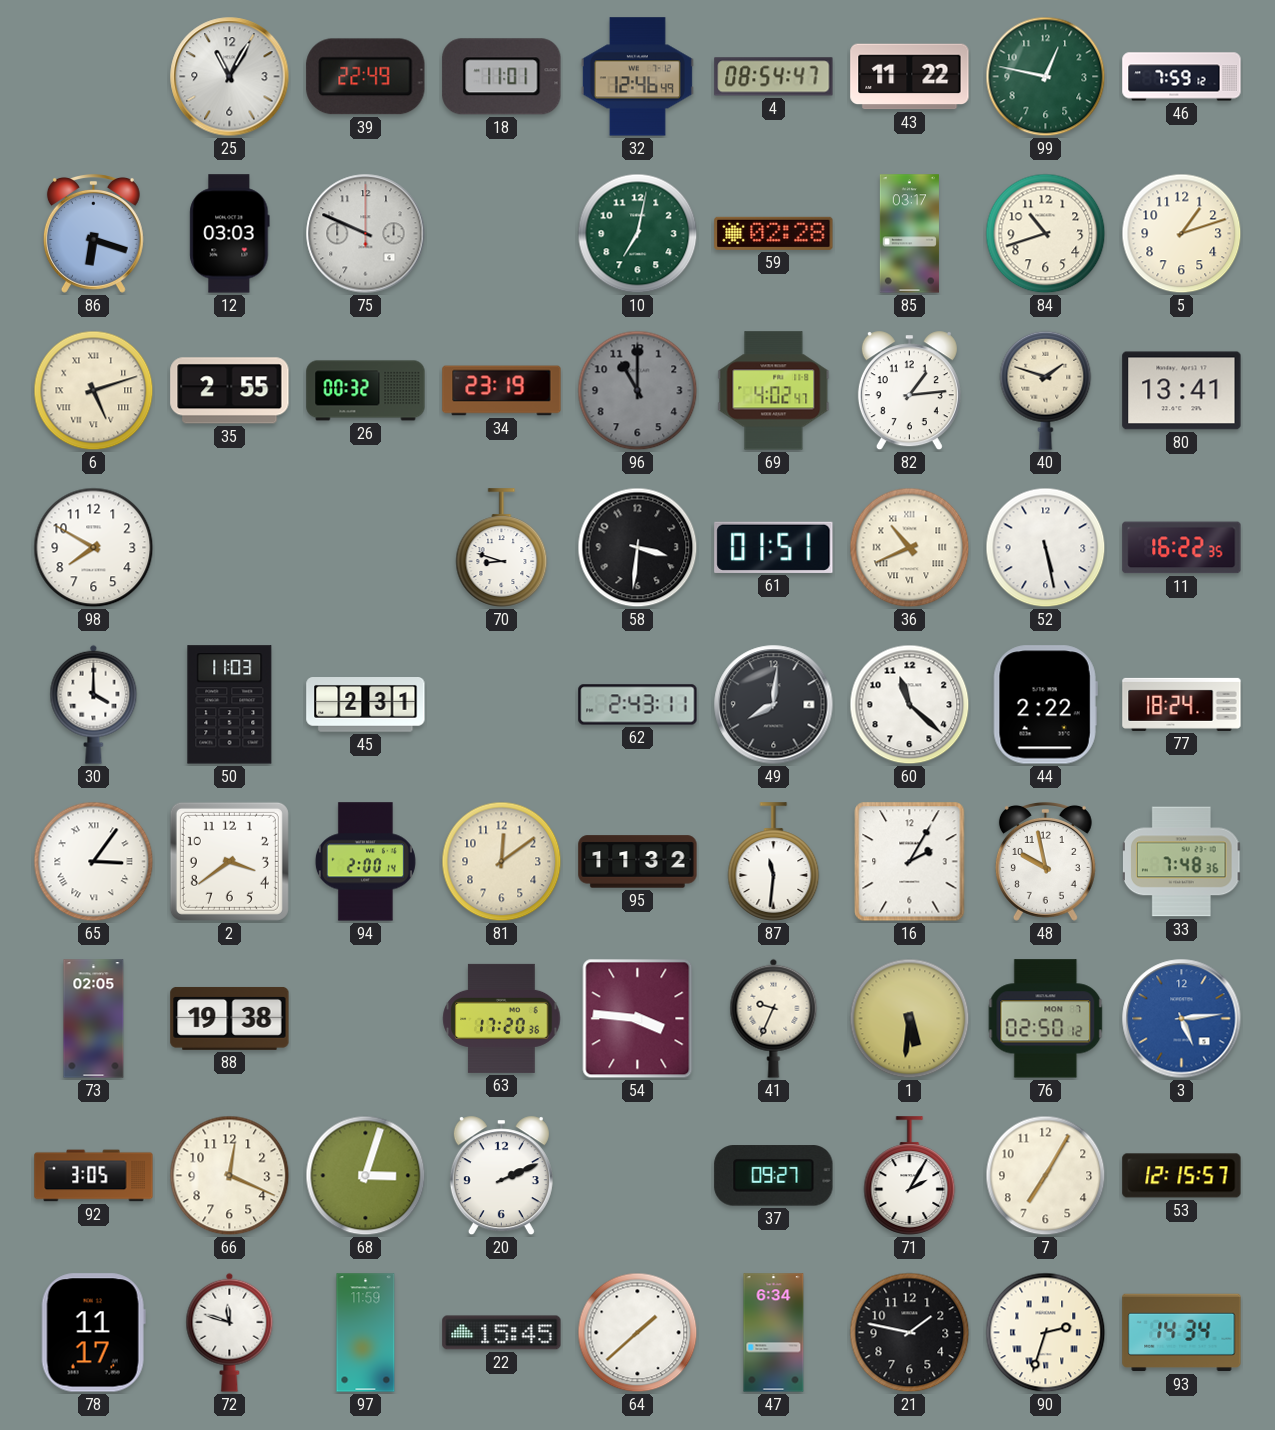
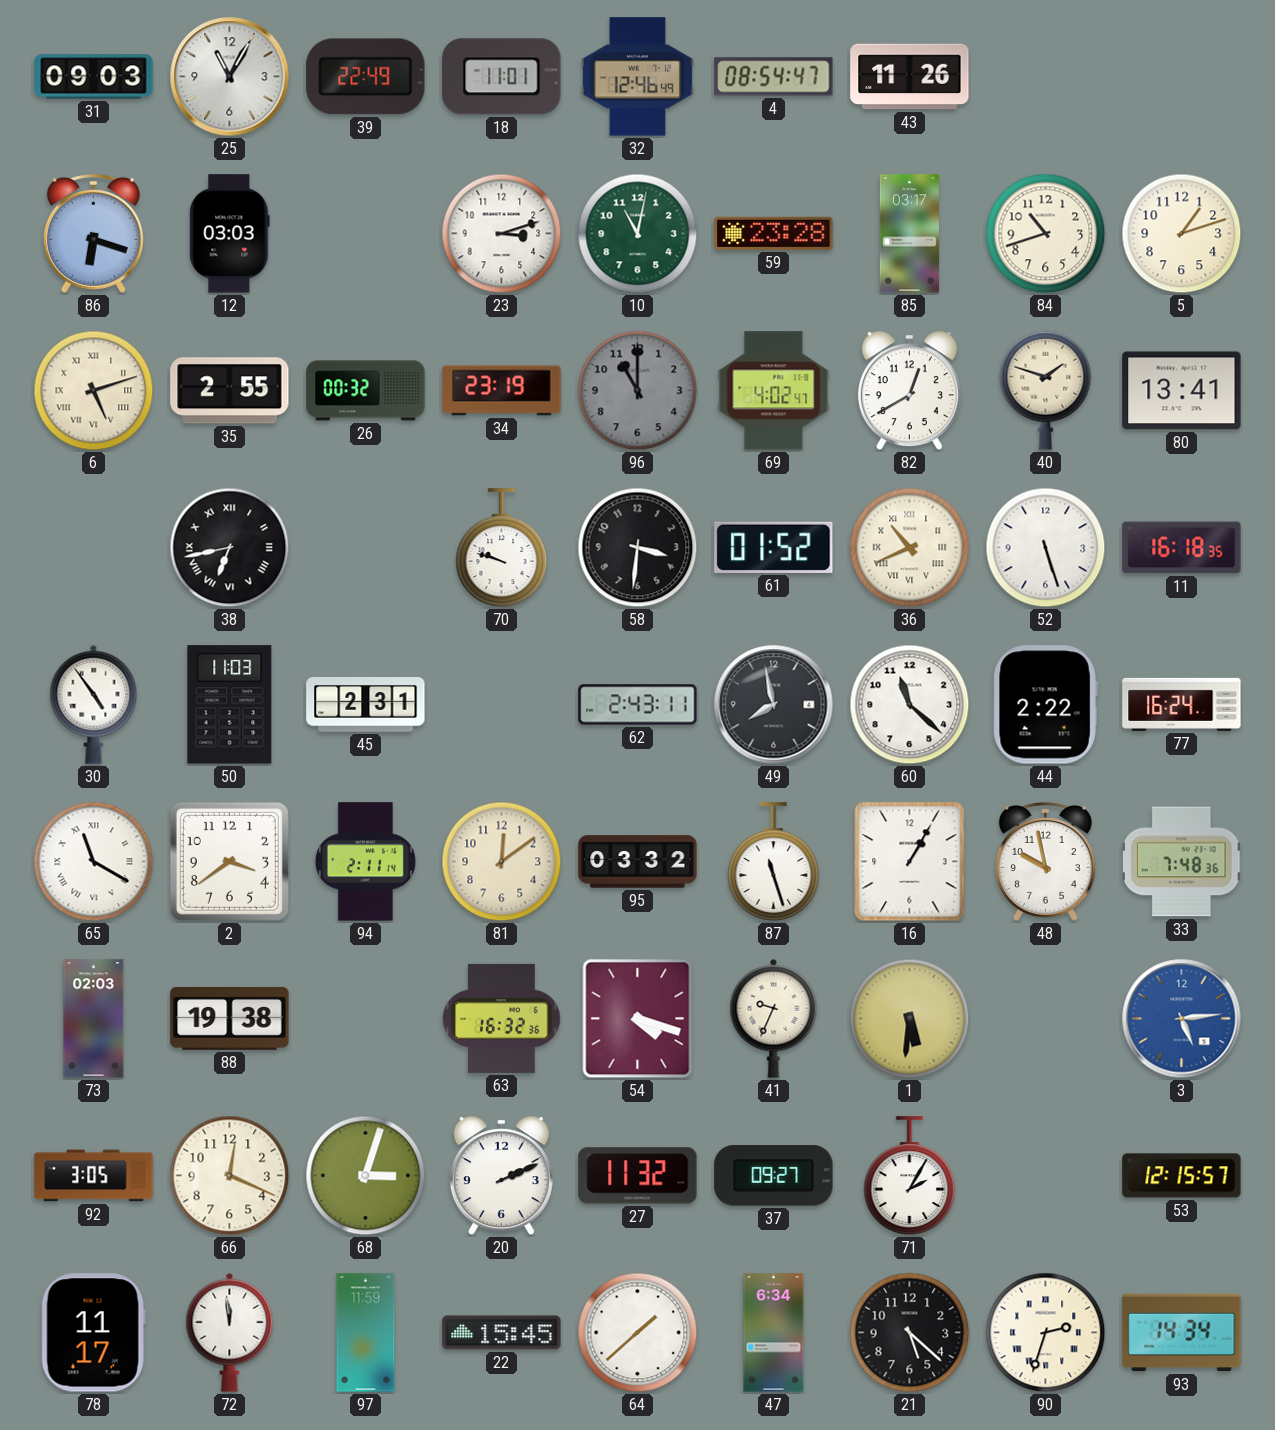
31: none -> 09:03
43: 11:22 -> 11:26
99: 12:47 -> none
46: 7:59 -> none
75: 9:49 -> none
23: none -> 3:12
10: 7:02 -> 11:02
59: 02:28 -> 23:28
82: 1:14 -> 12:40
98: 7:50 -> none
38: none -> 6:43
70: 8:48 -> 9:48
61: 01:51 -> 01:52
52: 5:28 -> 5:27
11: 16:22 -> 16:18
30: 4:00 -> 4:54
49: 8:01 -> 7:58
77: 18:24 -> 16:24
65: 3:06 -> 11:20
94: 2:00 -> 2:11
95: 11:32 -> 03:32
87: 11:31 -> 11:27
16: 2:05 -> 1:05
73: 02:05 -> 02:03
63: 17:20 -> 16:32
54: 3:46 -> 4:18
76: 02:50 -> none
27: none -> 11:32
7: 7:05 -> none
72: 11:48 -> 11:59
21: 1:47 -> 5:22
